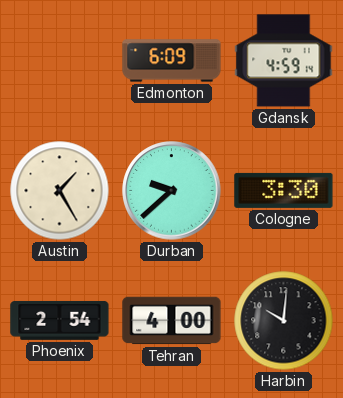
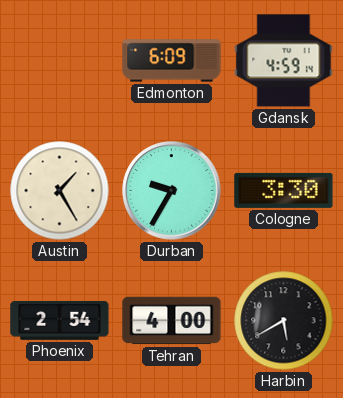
Durban: 9:38 -> 9:35
Harbin: 10:01 -> 5:40
